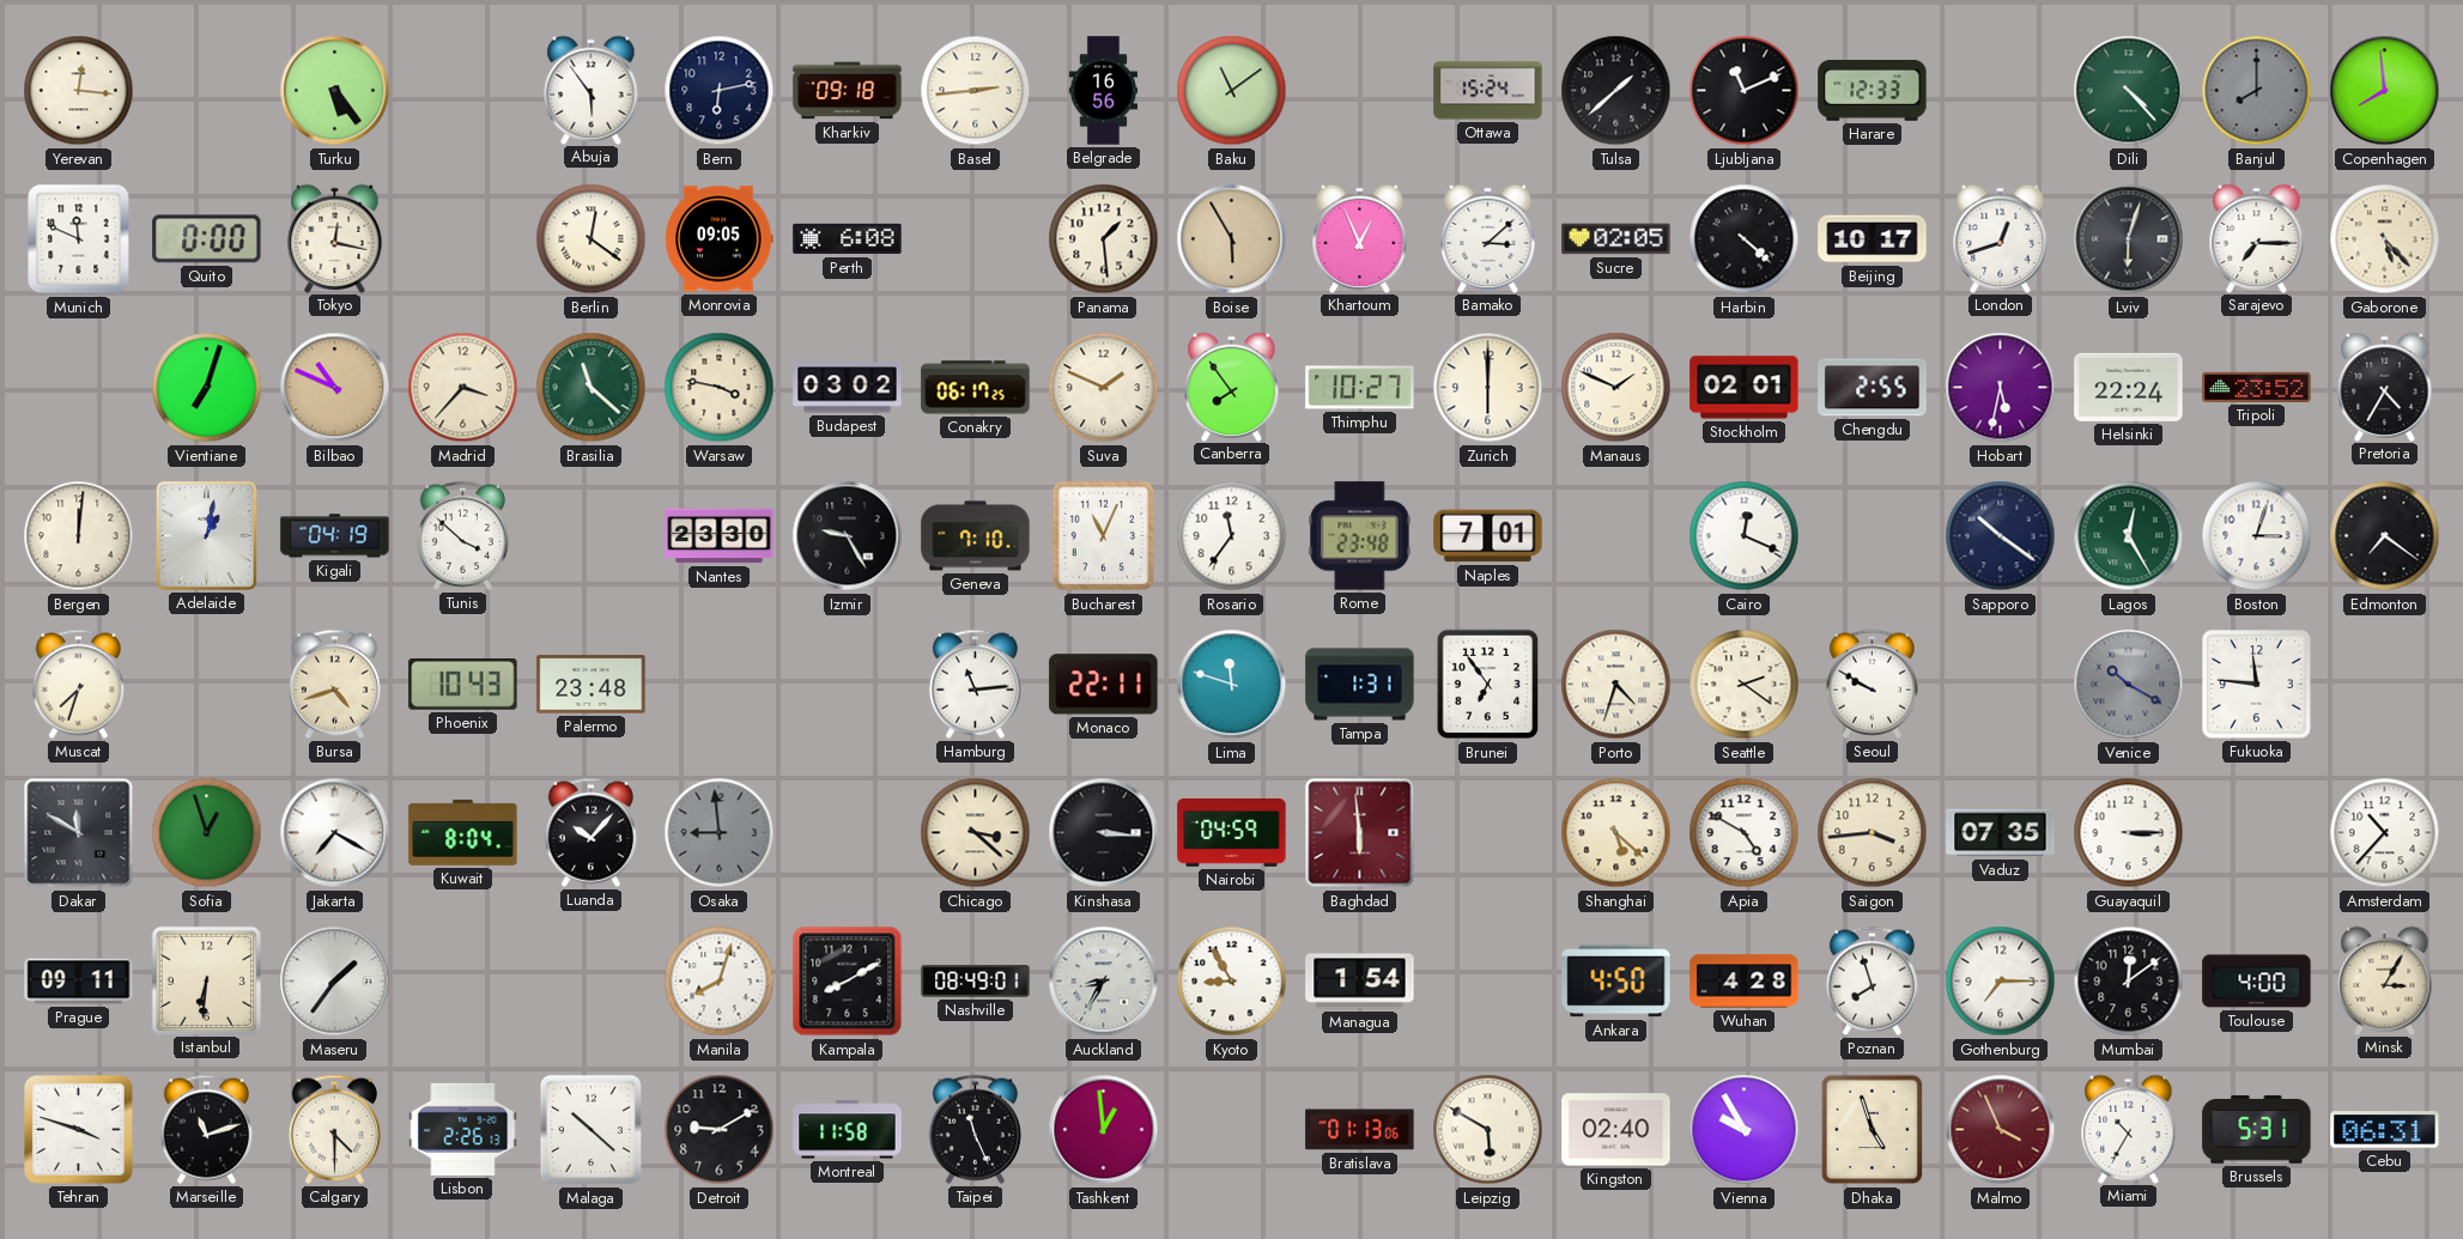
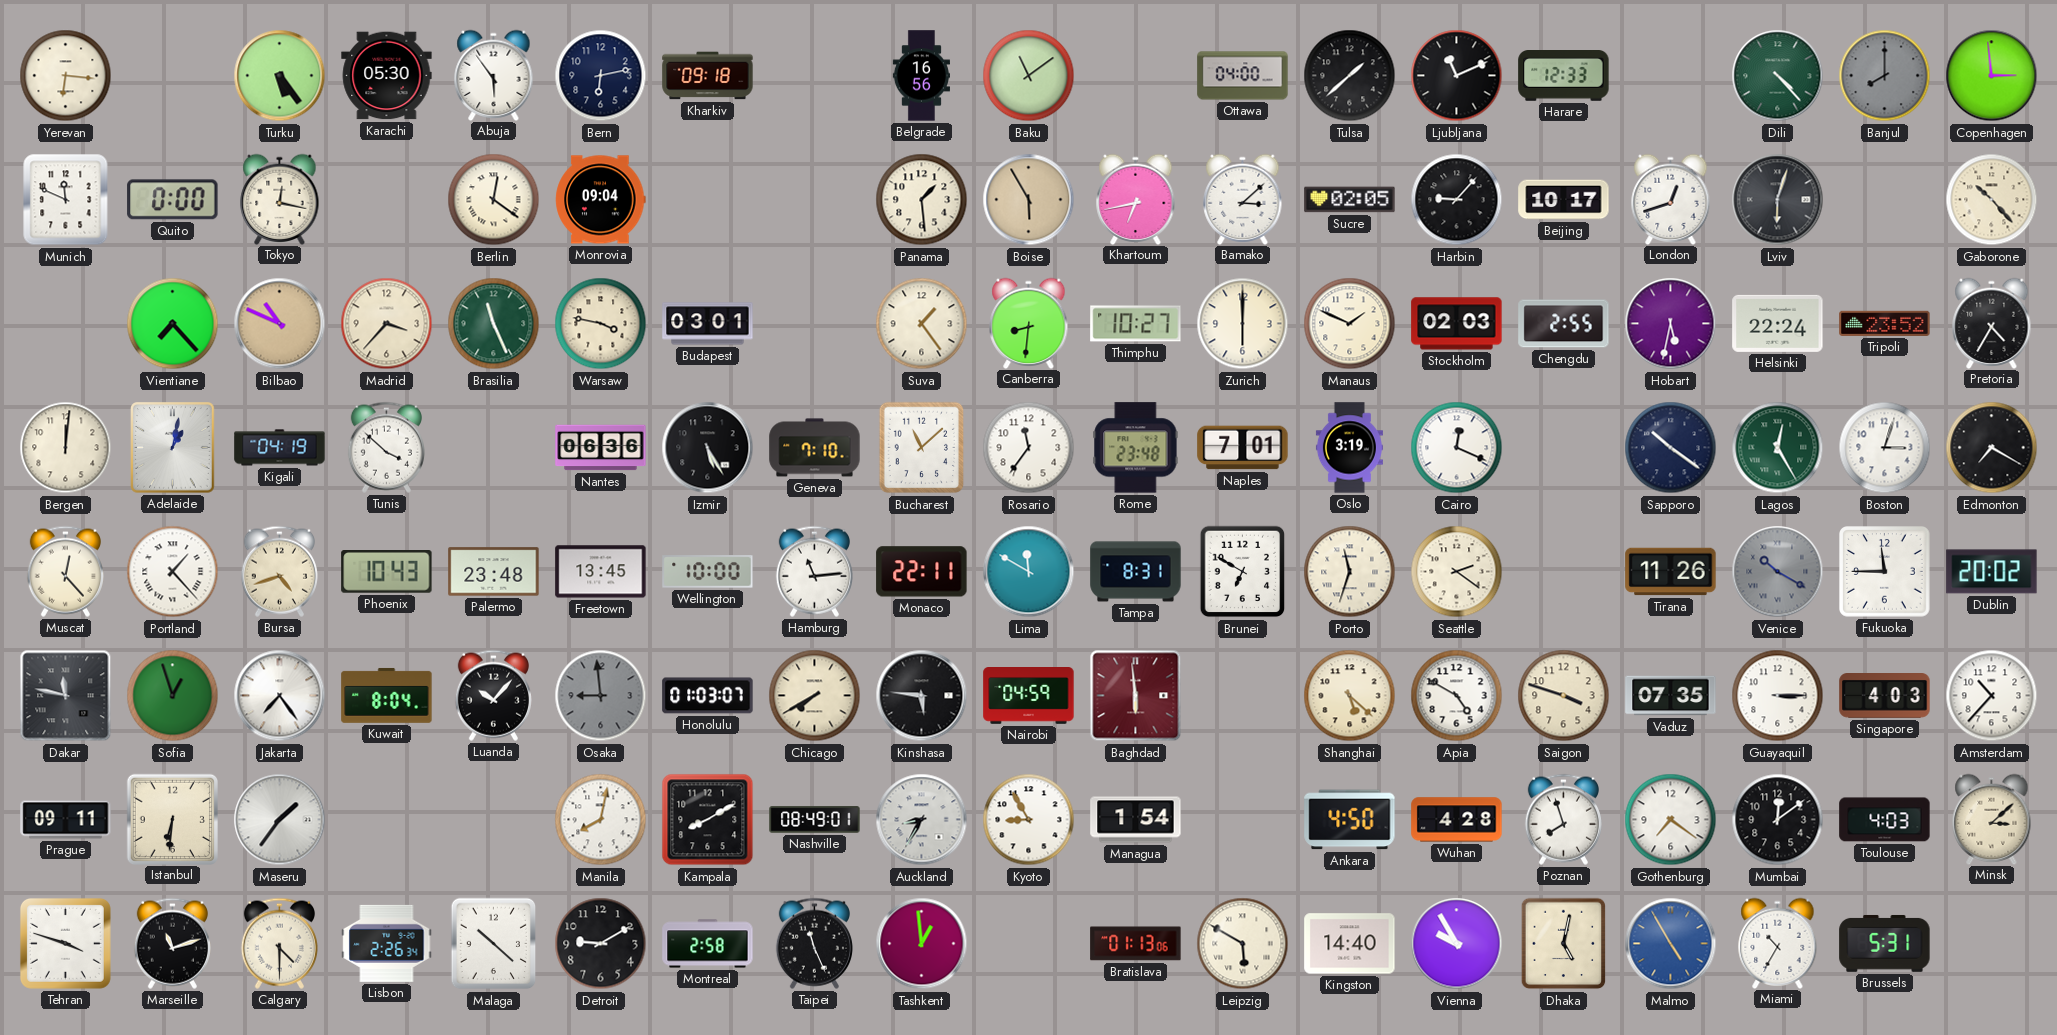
Yerevan: 12:16 -> 6:16
Karachi: none -> 05:30
Basel: 2:44 -> none
Ottawa: 15:24 -> 04:00
Copenhagen: 7:59 -> 2:59
Monrovia: 09:05 -> 09:04
Perth: 6:08 -> none
Khartoum: 12:56 -> 6:43
Harbin: 4:22 -> 9:07
Sarajevo: 7:15 -> none
Gaborone: 5:23 -> 10:23
Vientiane: 7:03 -> 7:23
Brasilia: 11:22 -> 11:26
Budapest: 03:02 -> 03:01
Conakry: 06:17 -> none
Suva: 1:49 -> 1:24
Canberra: 7:54 -> 8:31
Stockholm: 02:01 -> 02:03
Nantes: 23:30 -> 06:36
Izmir: 9:25 -> 5:25
Bucharest: 11:04 -> 11:08
Oslo: none -> 3:19
Edmonton: 7:21 -> 7:20
Muscat: 7:33 -> 12:23
Portland: none -> 1:23
Freetown: none -> 13:45
Wellington: none -> 10:00
Lima: 11:48 -> 11:50
Tampa: 1:31 -> 8:31
Brunei: 6:54 -> 6:50
Porto: 4:33 -> 11:33
Seoul: 9:50 -> none
Tirana: none -> 11:26
Fukuoka: 11:46 -> 11:45
Dublin: none -> 20:02
Dakar: 11:50 -> 11:47
Jakarta: 7:20 -> 7:24
Honolulu: none -> 01:03
Chicago: 3:22 -> 7:40
Kinshasa: 3:16 -> 5:46
Saigon: 3:44 -> 3:48
Singapore: none -> 4:03
Manila: 8:03 -> 8:02
Gothenburg: 7:15 -> 7:21
Toulouse: 4:00 -> 4:03
Minsk: 3:05 -> 3:08
Lisbon: 2:26:13 -> 2:26:34
Montreal: 11:58 -> 2:58
Kingston: 02:40 -> 14:40
Dhaka: 4:57 -> 5:02
Malmo: 3:56 -> 4:55
Malmo dial: burgundy -> blue
Cebu: 06:31 -> none
